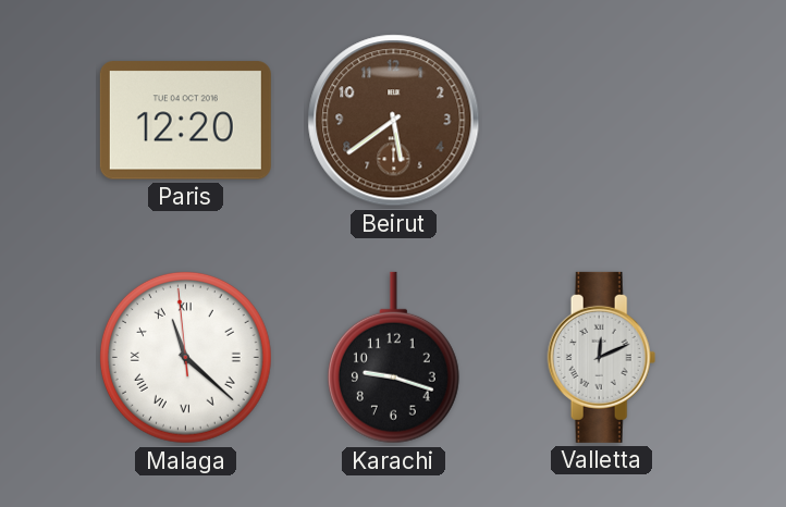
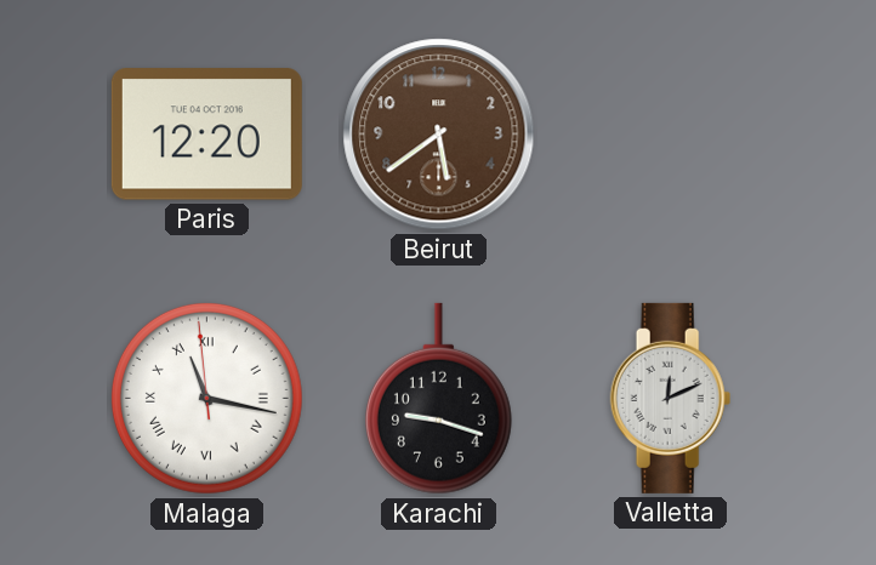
Malaga: 11:21 -> 11:16
